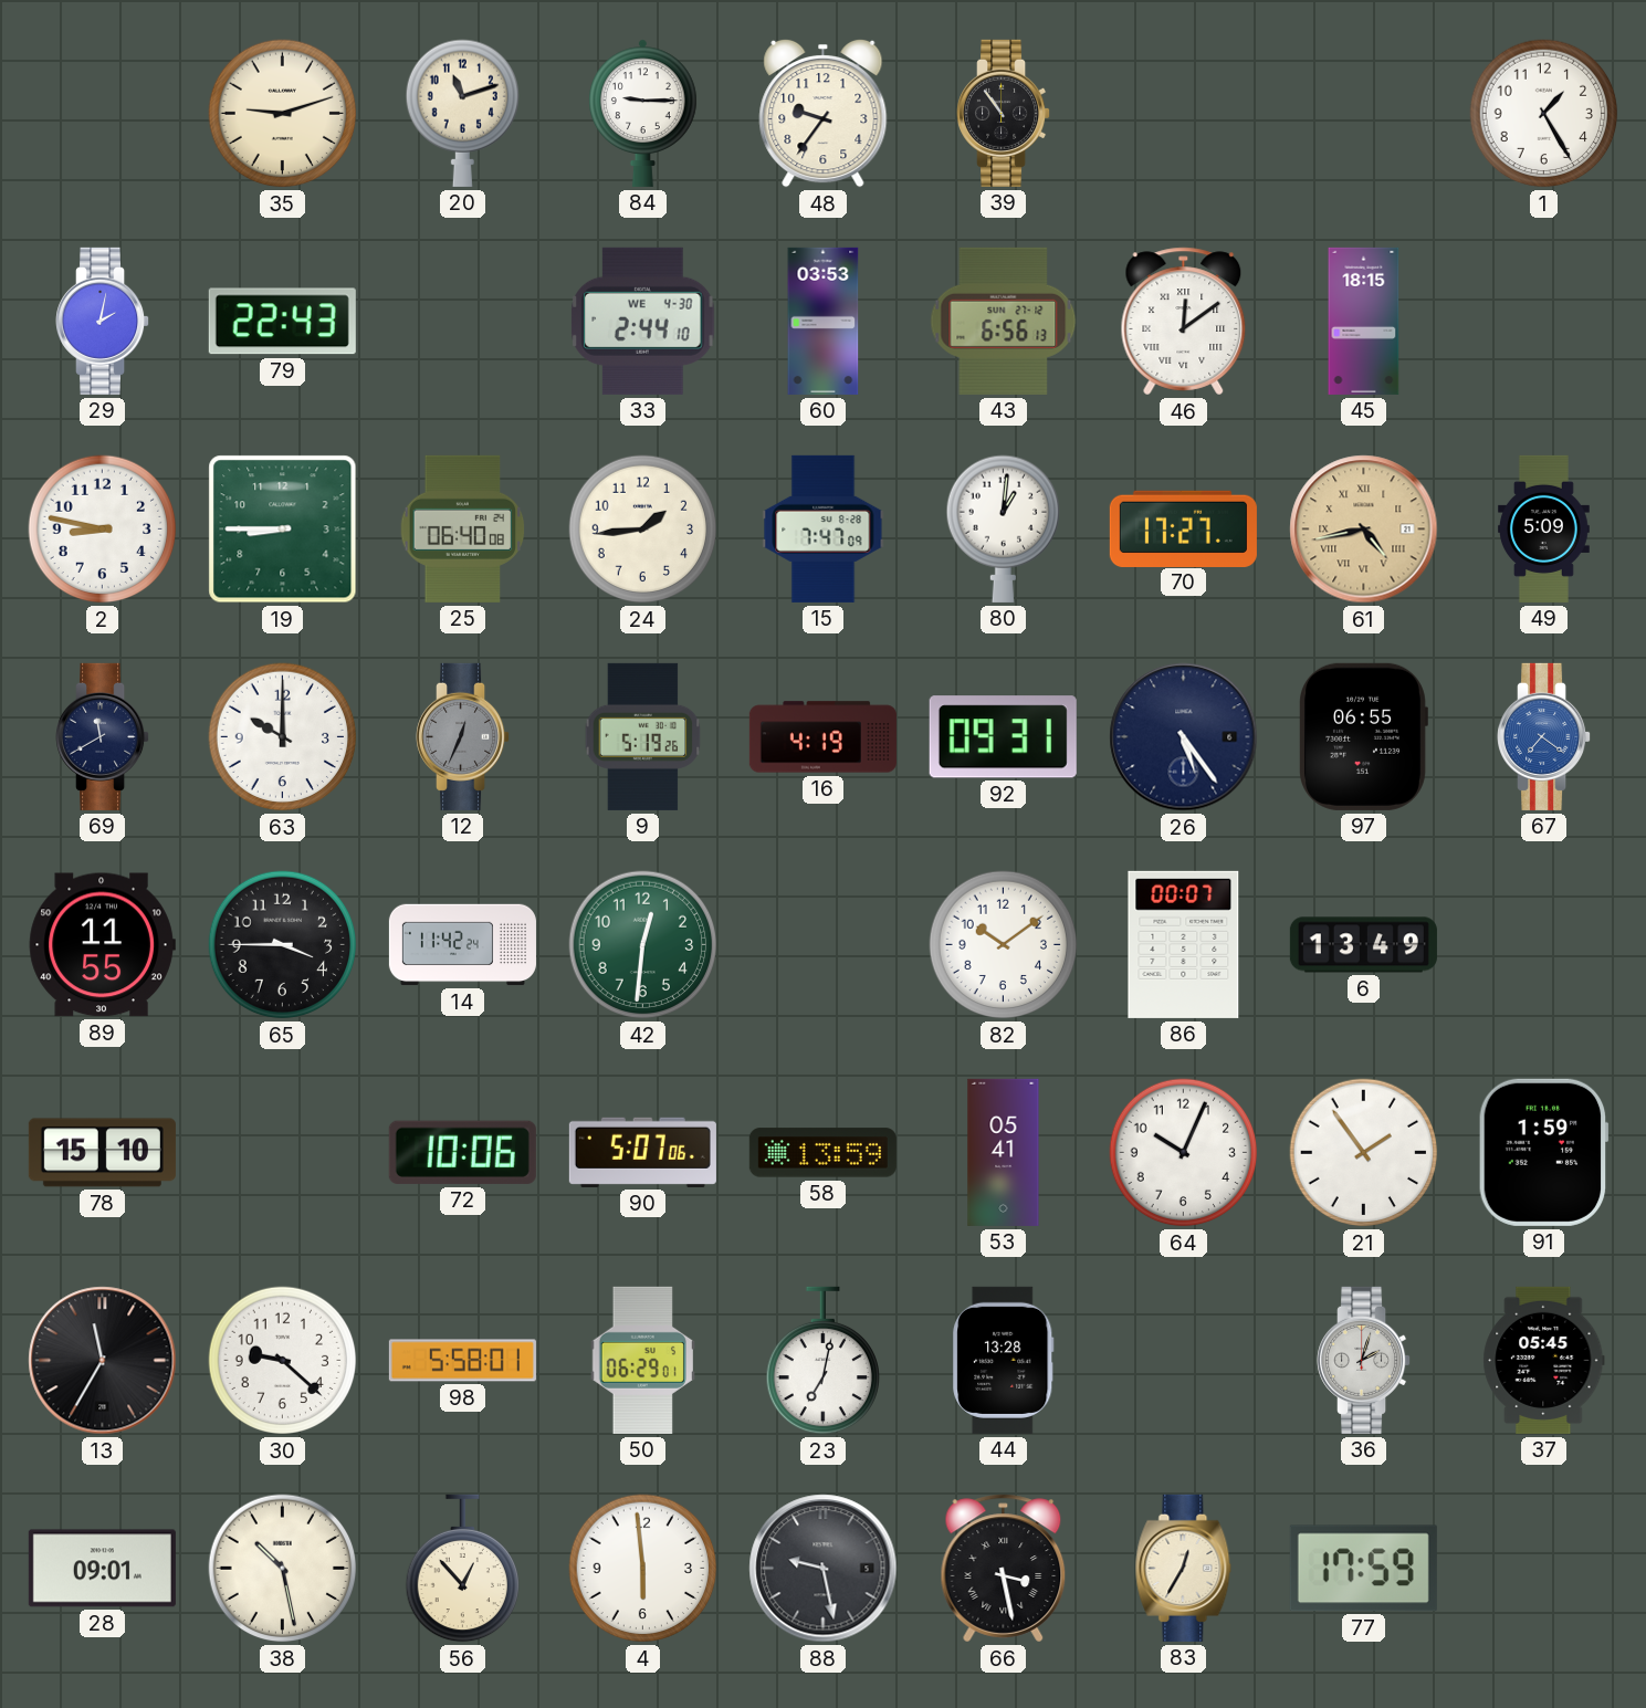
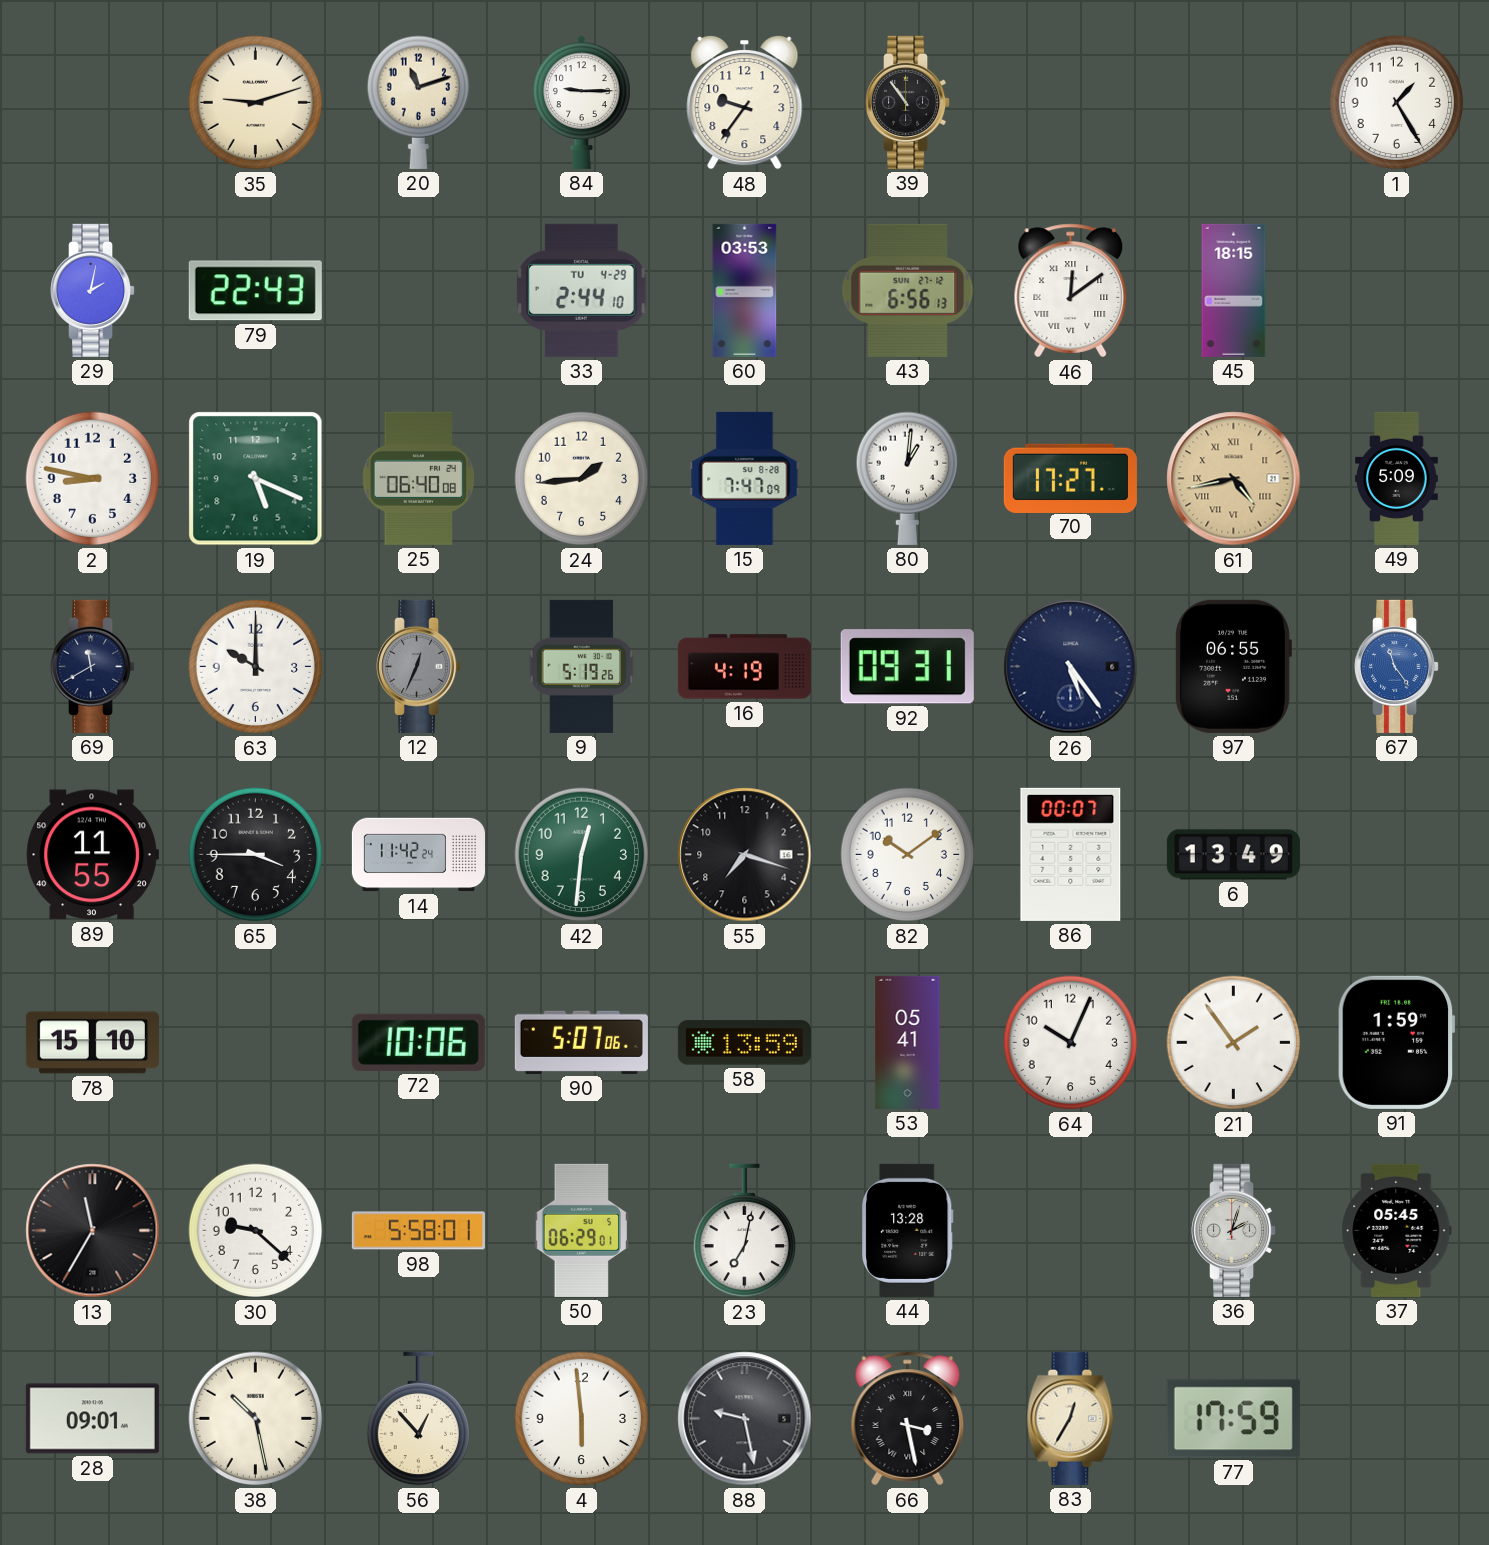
33 date: WE 4-30 -> TU 4-29
19: 8:45 -> 5:19
67: 7:21 -> 11:24
55: none -> 7:18
